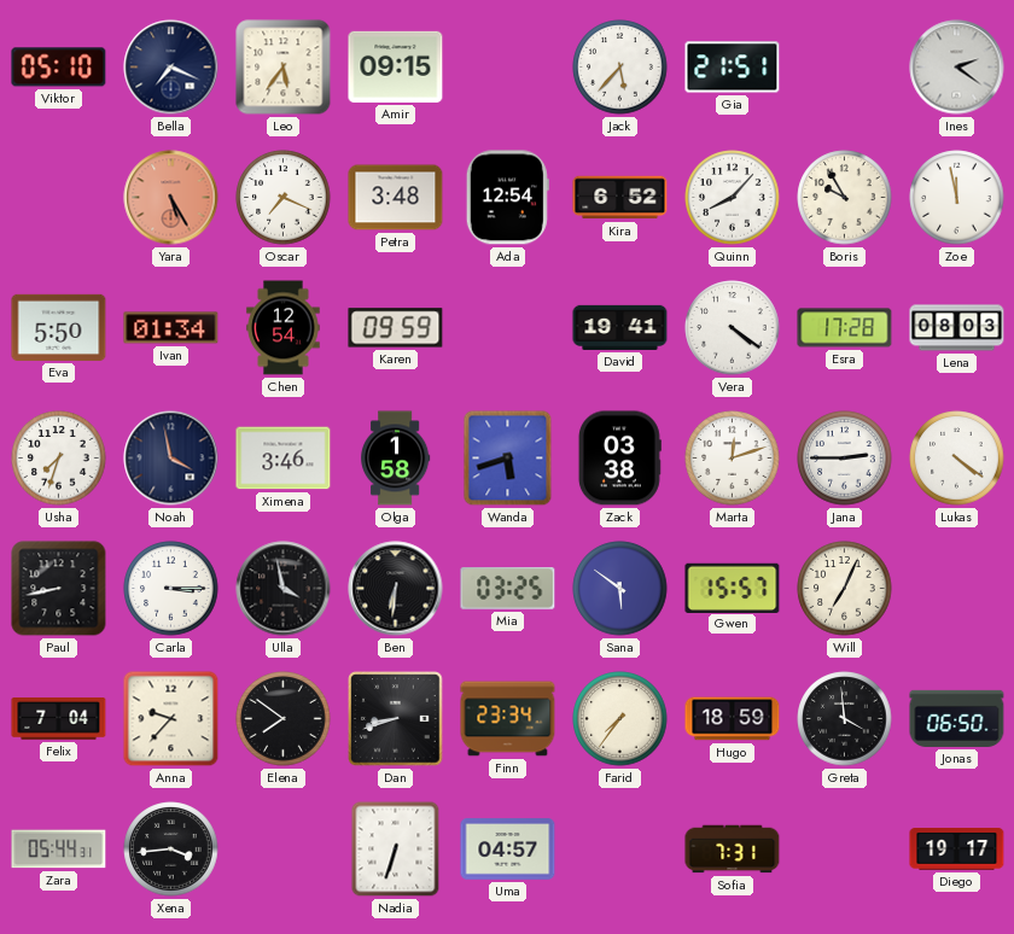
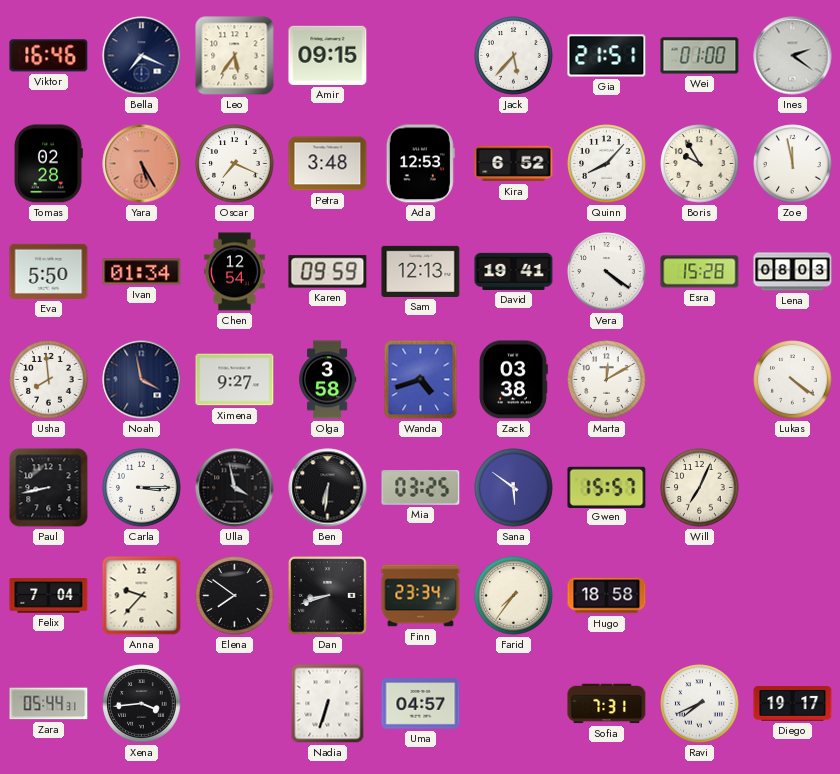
Viktor: 05:10 -> 16:46
Wei: none -> 01:00
Tomas: none -> 02:28
Ada: 12:54 -> 12:53
Sam: none -> 12:13
Esra: 17:28 -> 15:28
Usha: 7:33 -> 7:59
Ximena: 3:46 -> 9:27
Olga: 1:58 -> 3:58
Wanda: 5:42 -> 4:42
Marta: 12:12 -> 12:10
Jana: 2:45 -> none
Hugo: 18:59 -> 18:58
Greta: 3:59 -> none
Jonas: 06:50 -> none
Ravi: none -> 7:41
